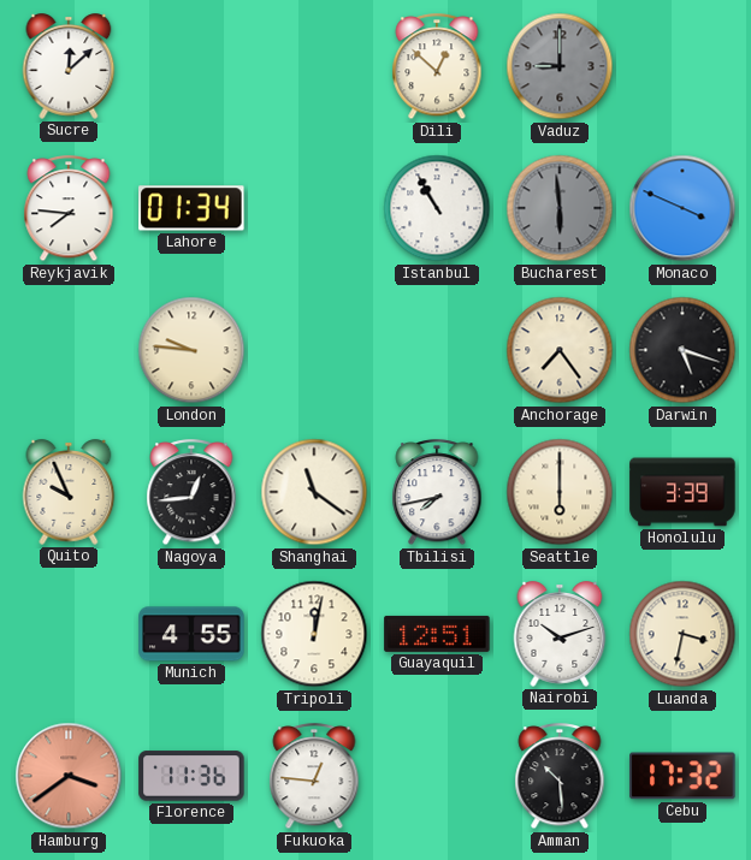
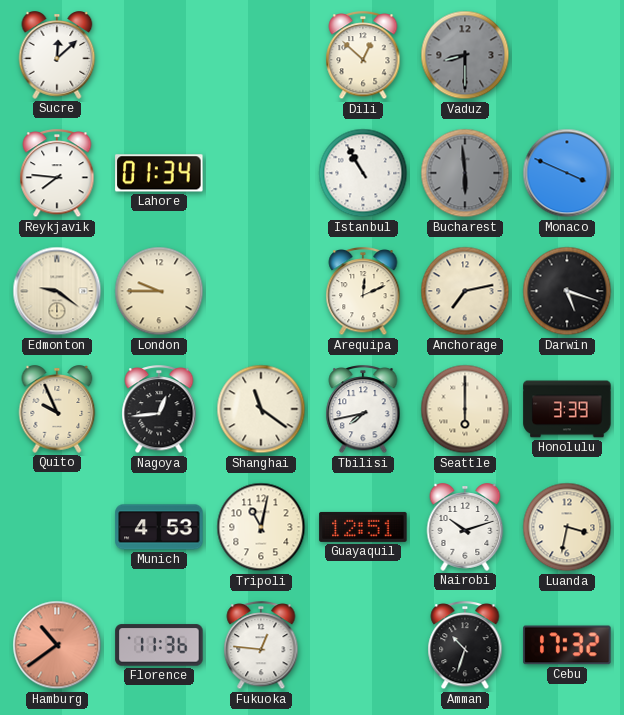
Vaduz: 9:00 -> 8:30
Edmonton: none -> 9:21
London: 9:46 -> 9:45
Arequipa: none -> 12:11
Anchorage: 7:24 -> 7:13
Munich: 4:55 -> 4:53
Tripoli: 12:02 -> 11:02
Hamburg: 3:39 -> 10:39
Amman: 10:29 -> 10:33
